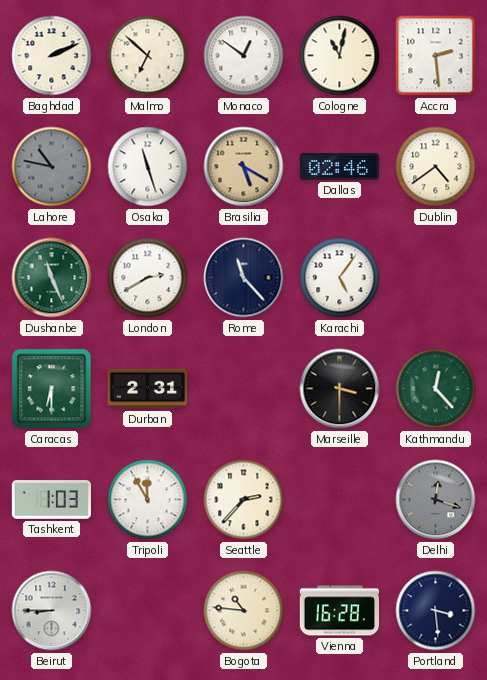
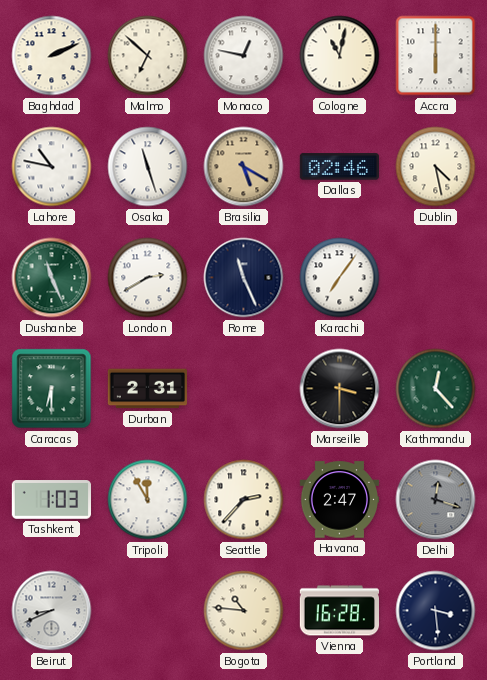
Monaco: 12:51 -> 12:47
Accra: 2:29 -> 6:00
Lahore dial: grey -> white
Dublin: 4:39 -> 4:28
Rome: 11:23 -> 11:26
Karachi: 5:06 -> 7:06
Havana: none -> 2:47
Beirut: 8:45 -> 8:41
